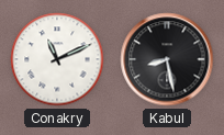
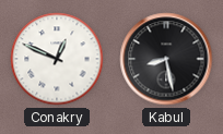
Conakry: 11:11 -> 12:49
